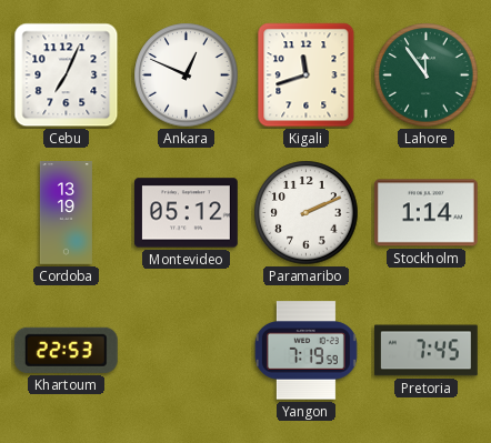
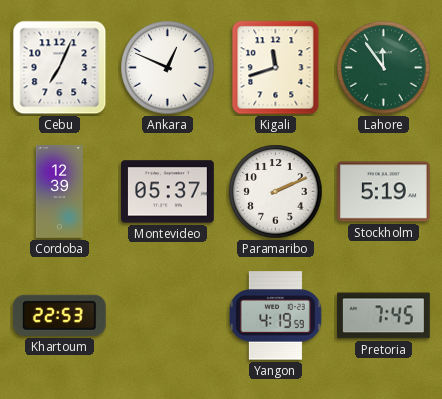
Cordoba: 13:19 -> 12:39
Montevideo: 05:12 -> 05:37
Stockholm: 1:14 -> 5:19
Yangon: 7:19 -> 4:19
